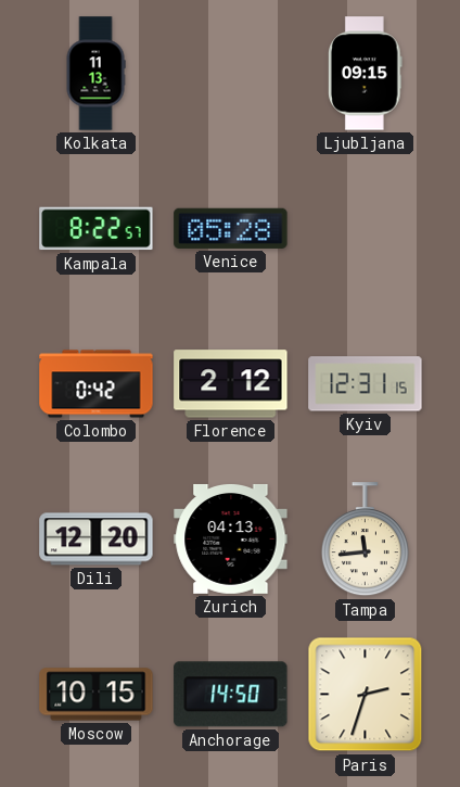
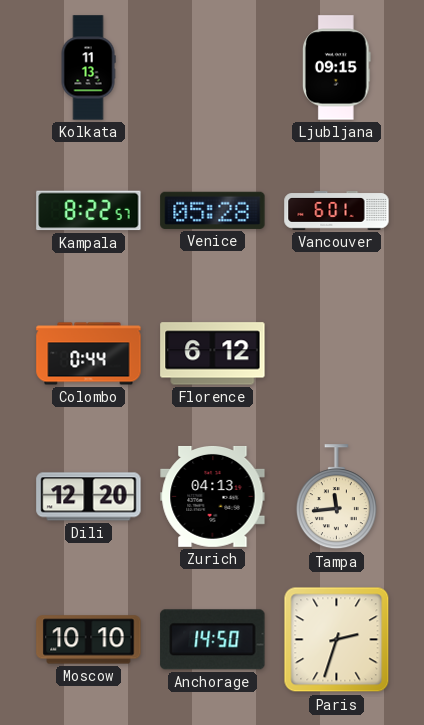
Vancouver: none -> 6:01
Colombo: 0:42 -> 0:44
Florence: 2:12 -> 6:12
Kyiv: 12:31 -> none
Moscow: 10:15 -> 10:10
